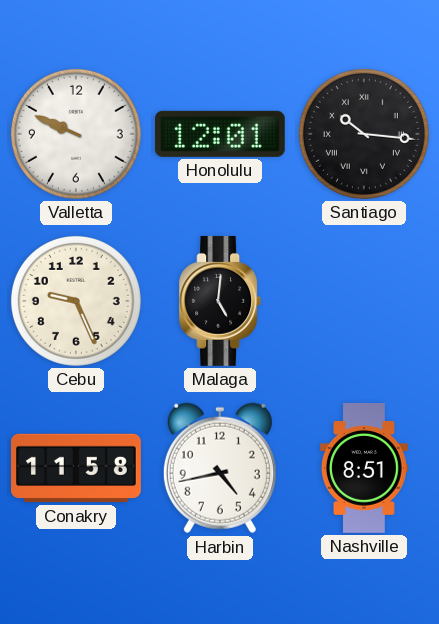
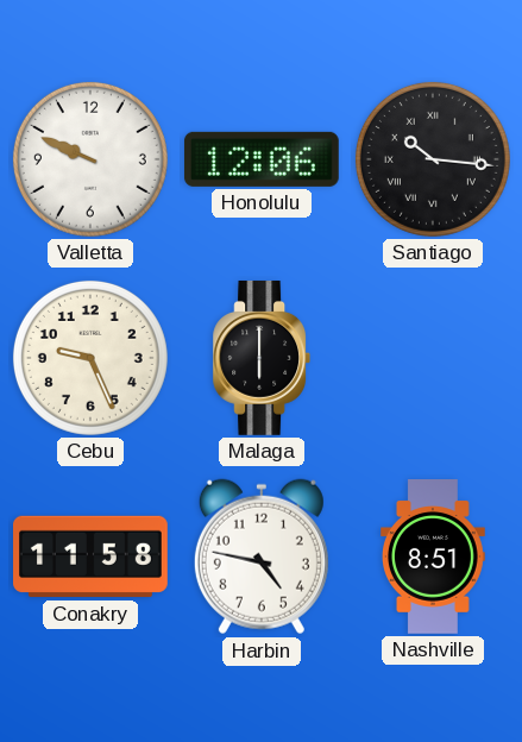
Honolulu: 12:01 -> 12:06
Malaga: 5:01 -> 6:00
Harbin: 4:43 -> 4:47
